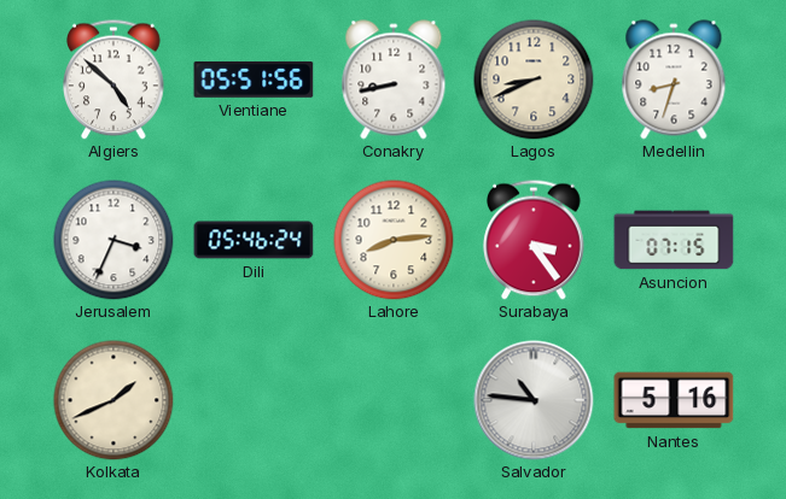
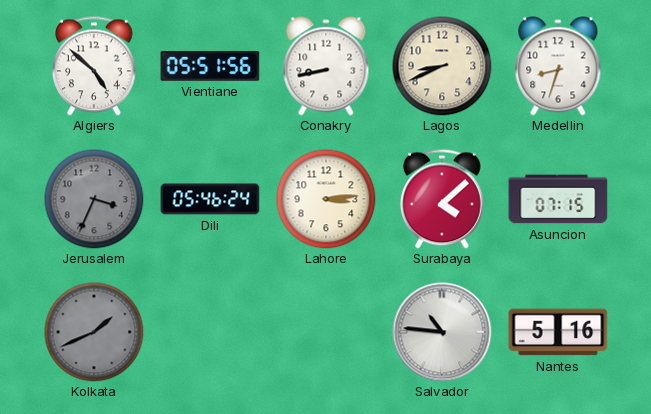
Jerusalem dial: white -> grey
Lahore: 8:14 -> 3:14
Surabaya: 3:24 -> 4:08
Kolkata dial: cream -> grey
